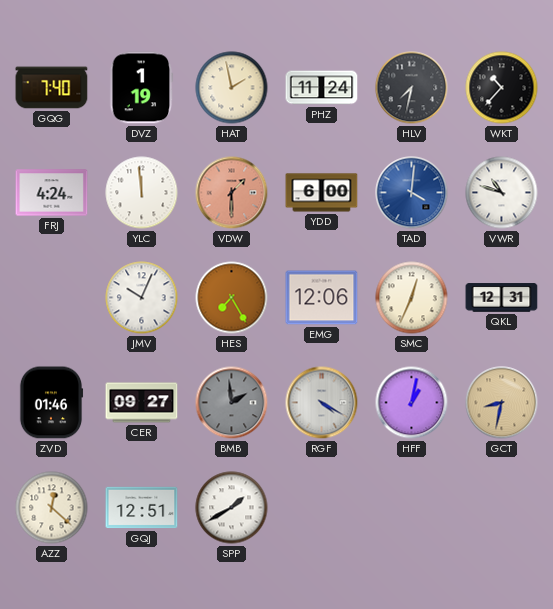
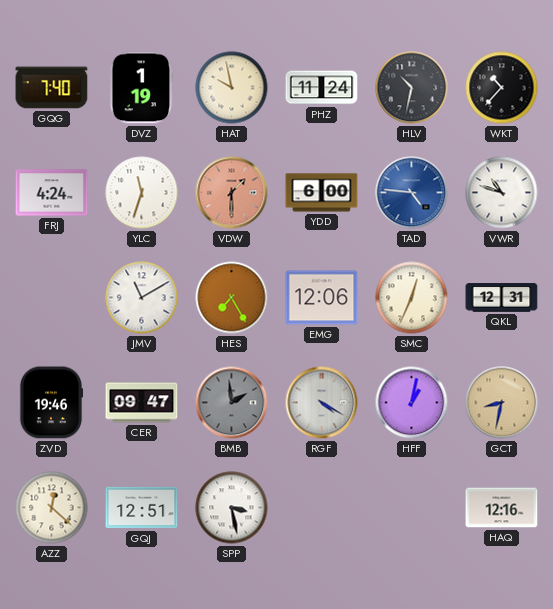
HAT: 1:58 -> 9:58
HLV: 7:32 -> 10:32
YLC: 11:59 -> 11:33
TAD: 4:01 -> 4:46
JMV: 10:04 -> 11:10
ZVD: 01:46 -> 19:46
CER: 09:27 -> 09:47
SPP: 1:40 -> 3:28
HAQ: none -> 12:16
